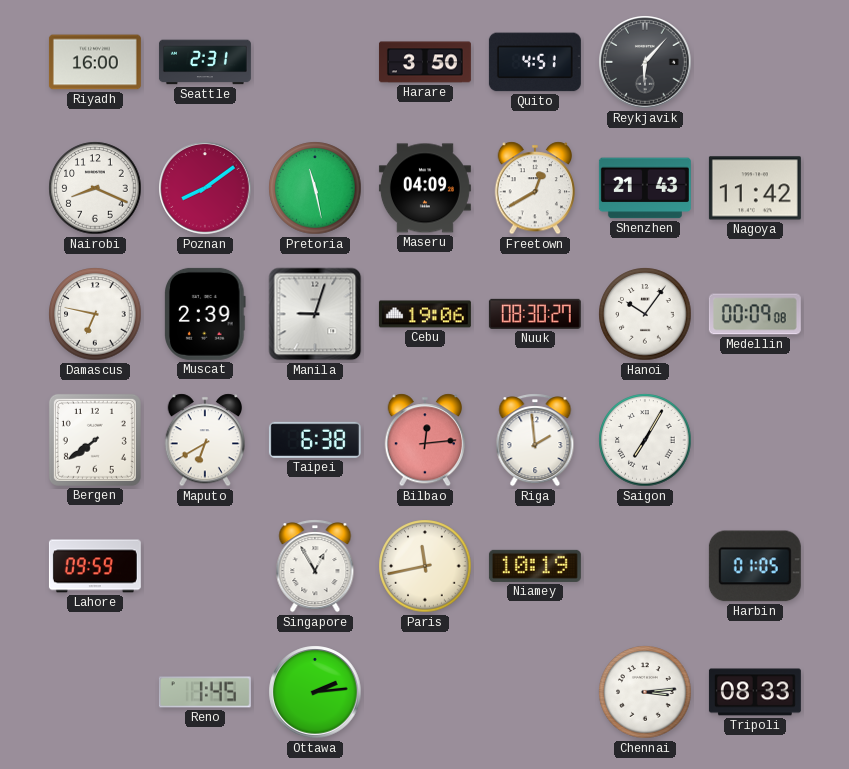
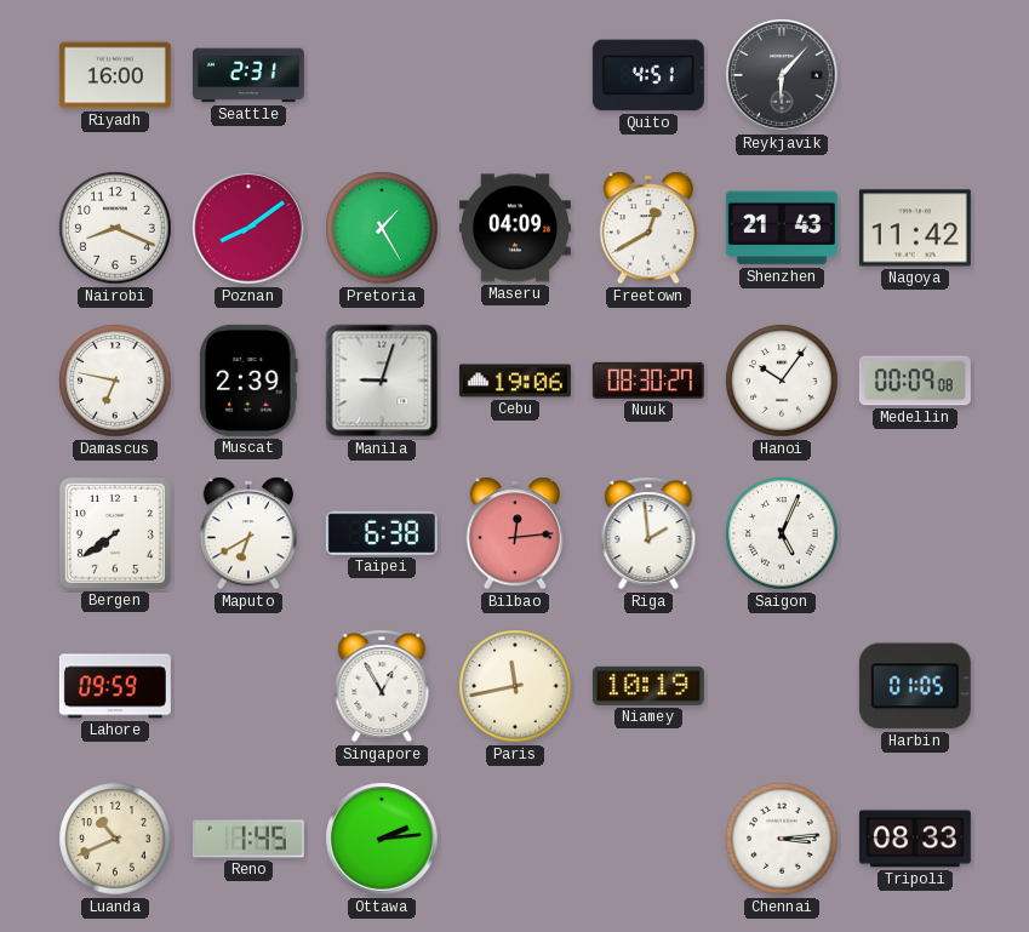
Harare: 3:50 -> none
Pretoria: 11:28 -> 1:25
Saigon: 7:05 -> 5:04
Luanda: none -> 10:41
